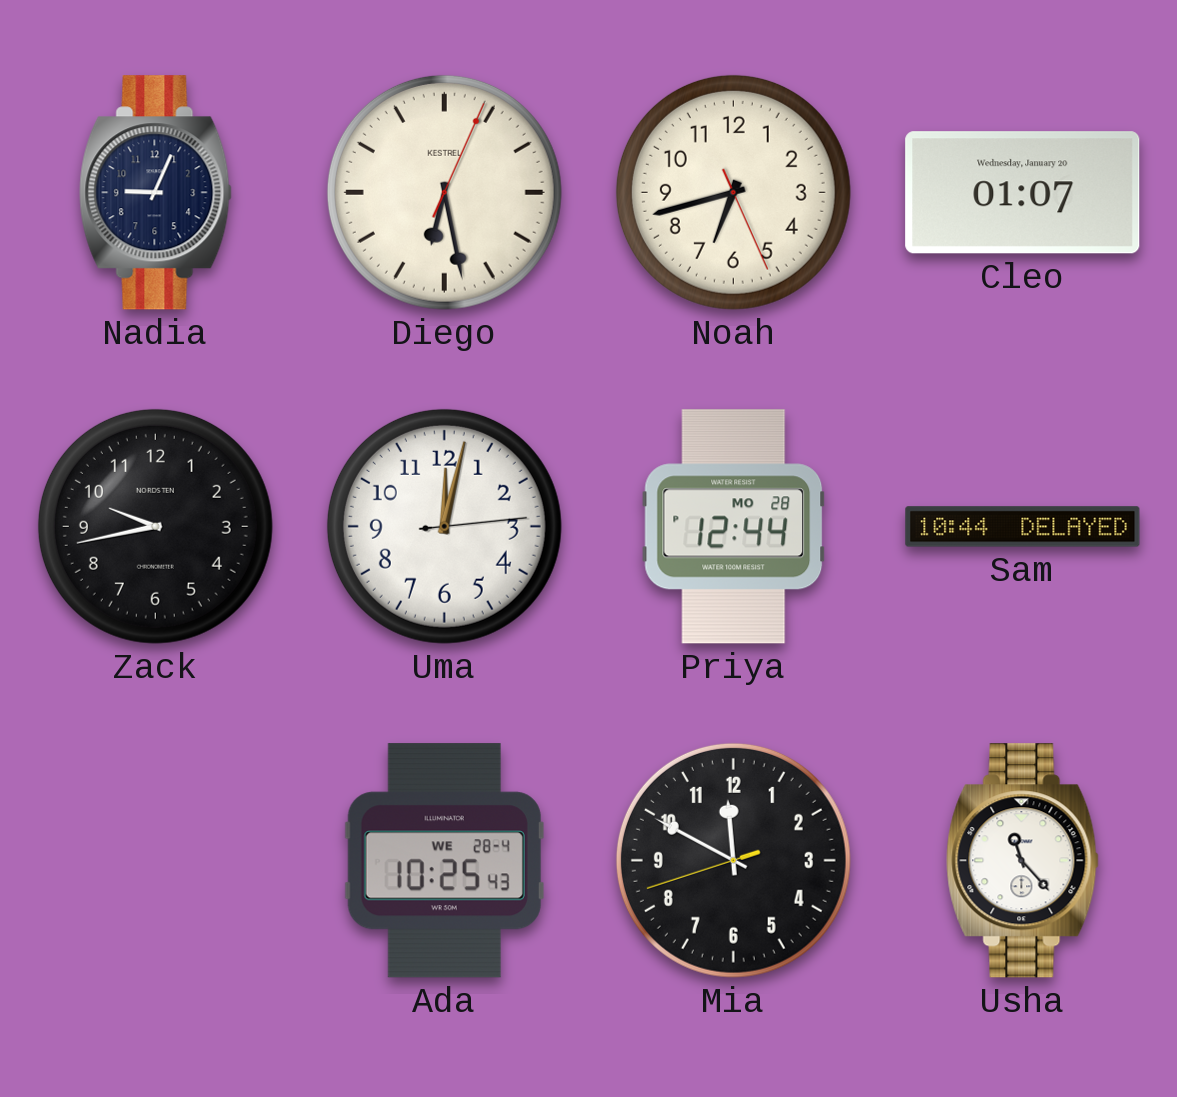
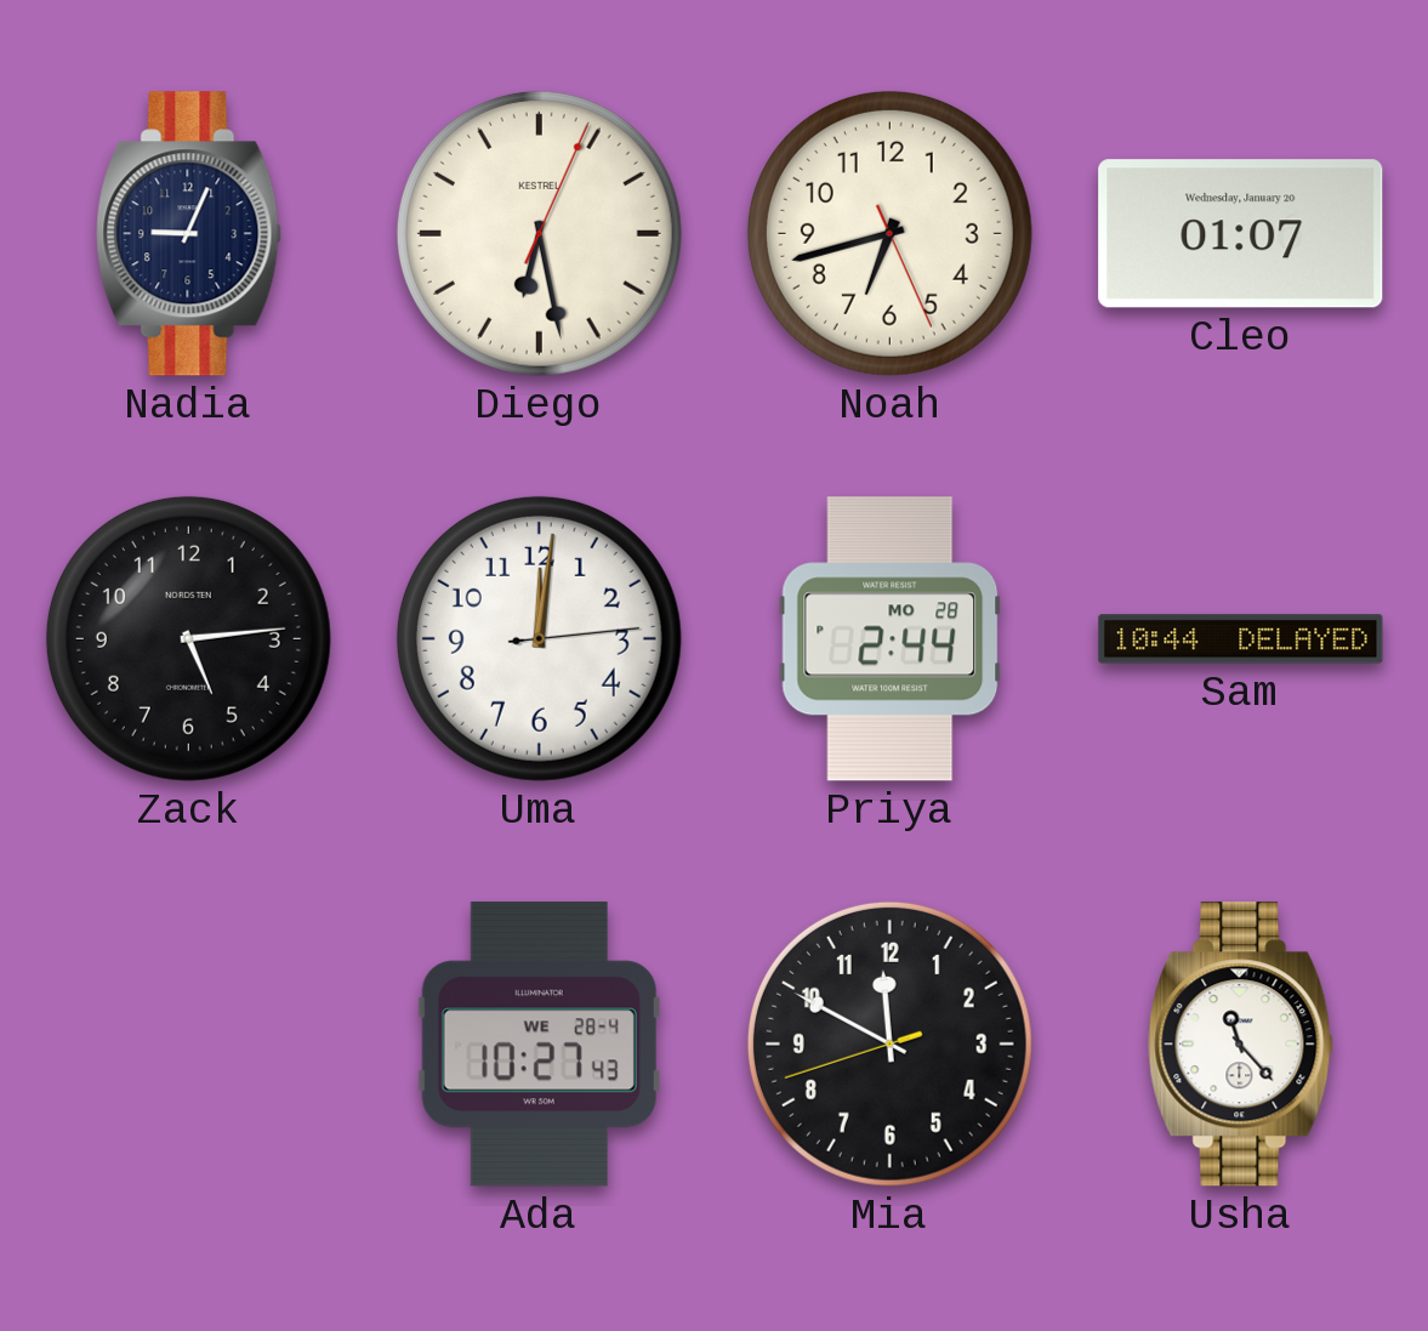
Zack: 9:43 -> 5:14
Uma: 12:02 -> 12:01
Priya: 12:44 -> 2:44
Ada: 10:25 -> 10:27
